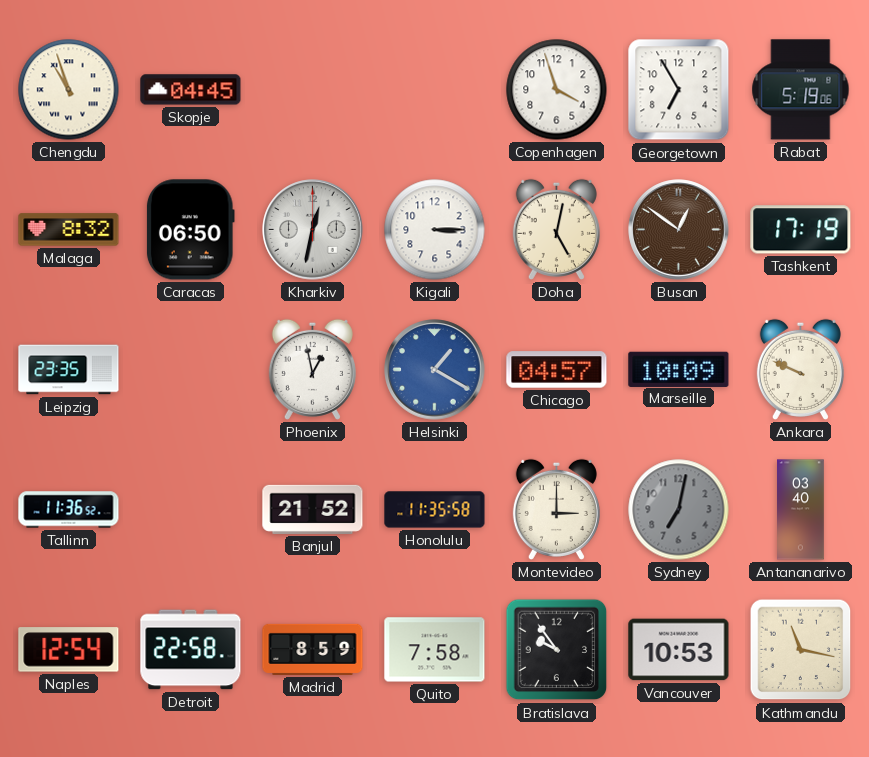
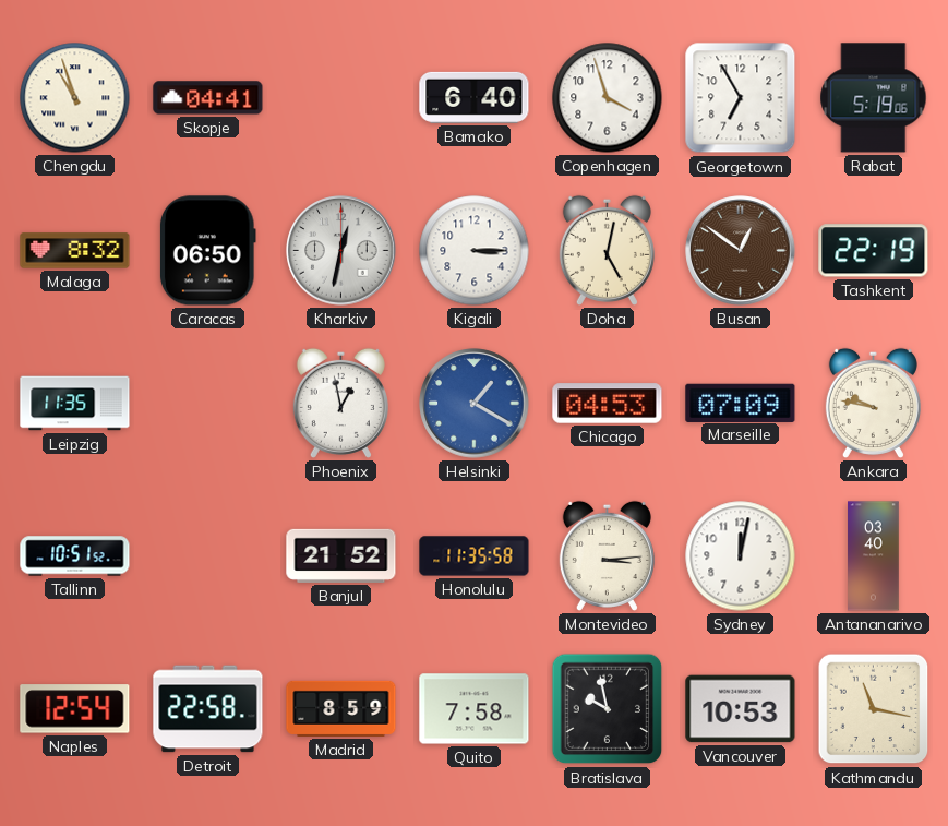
Skopje: 04:45 -> 04:41
Bamako: none -> 6:40
Tashkent: 17:19 -> 22:19
Leipzig: 23:35 -> 11:35
Chicago: 04:57 -> 04:53
Marseille: 10:09 -> 07:09
Ankara: 9:49 -> 9:47
Tallinn: 11:36 -> 10:51
Montevideo: 3:00 -> 3:14
Sydney: 7:02 -> 12:02
Sydney dial: grey -> white
Bratislava: 9:54 -> 9:58
